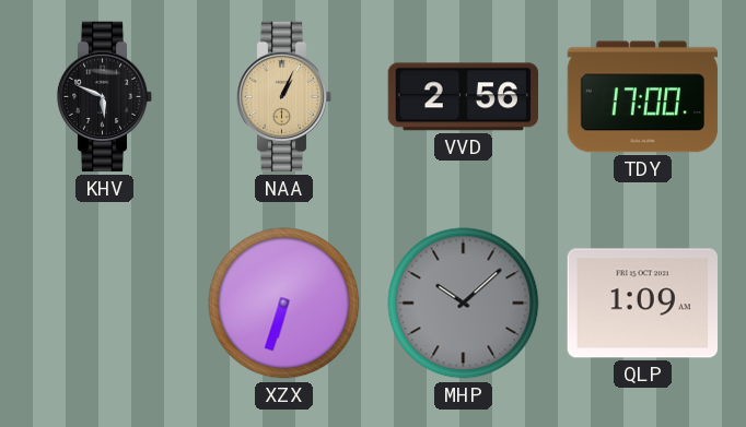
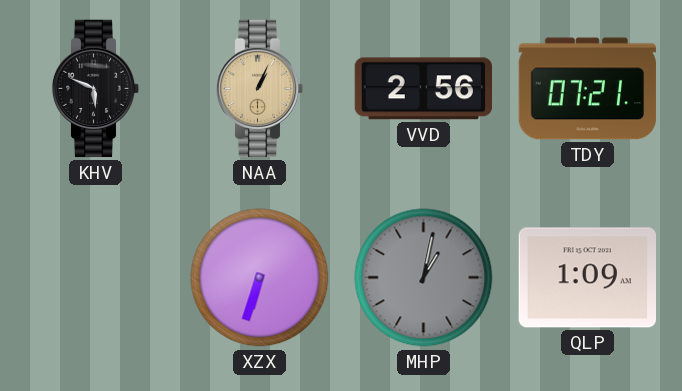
TDY: 17:00 -> 07:21
MHP: 10:08 -> 1:02
